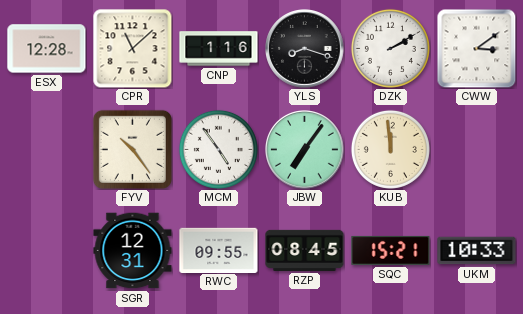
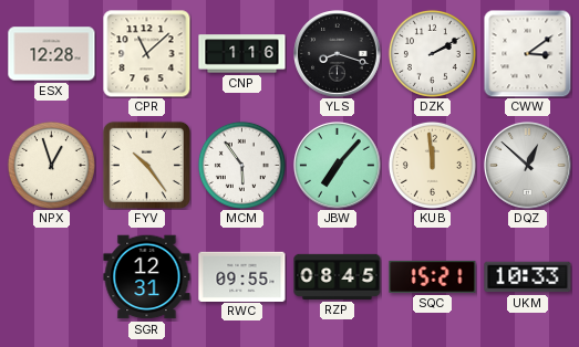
NPX: none -> 12:57
MCM: 4:54 -> 5:54
JBW: 7:06 -> 7:07
DQZ: none -> 12:52
